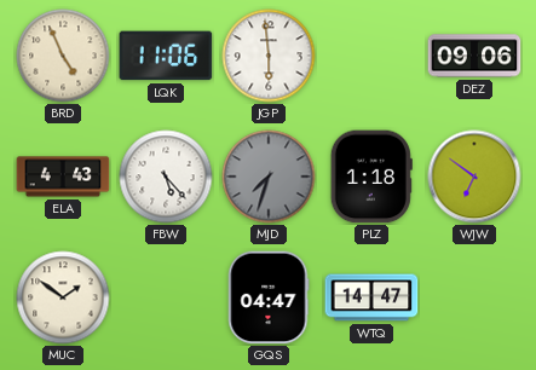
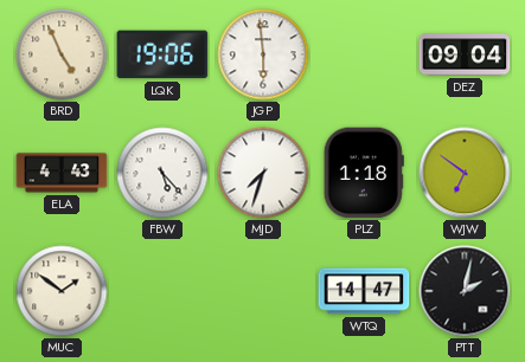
LQK: 11:06 -> 19:06
DEZ: 09:06 -> 09:04
MJD dial: grey -> white
GQS: 04:47 -> none
PTT: none -> 2:02
